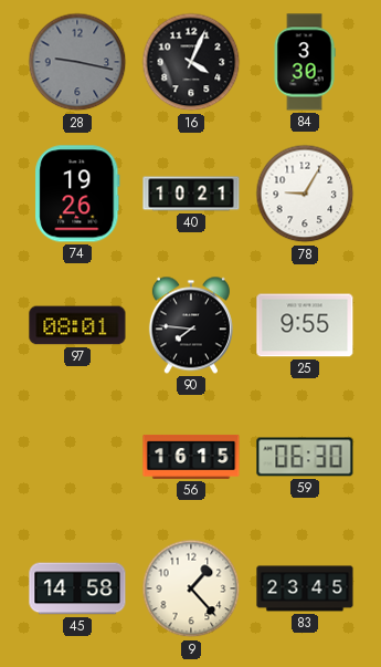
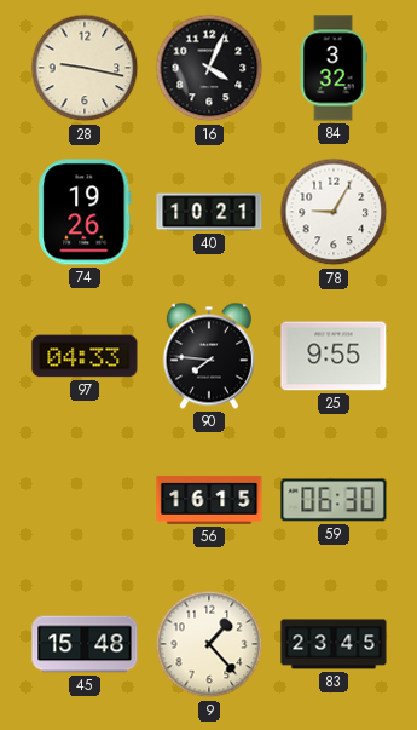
28 dial: grey -> cream
84: 3:30 -> 3:32
97: 08:01 -> 04:33
45: 14:58 -> 15:48
